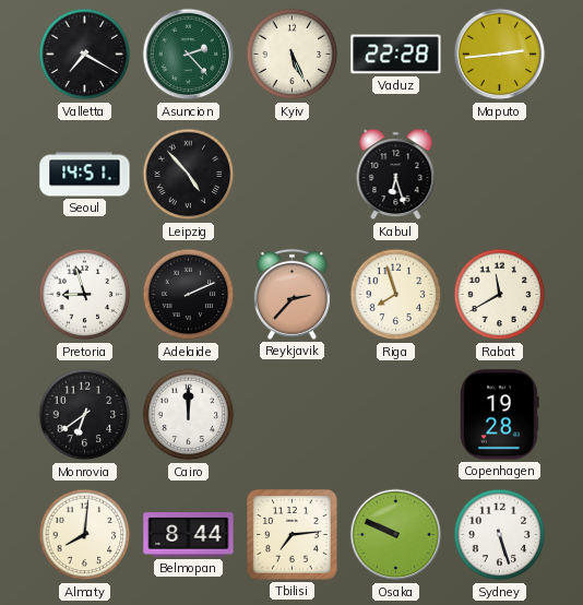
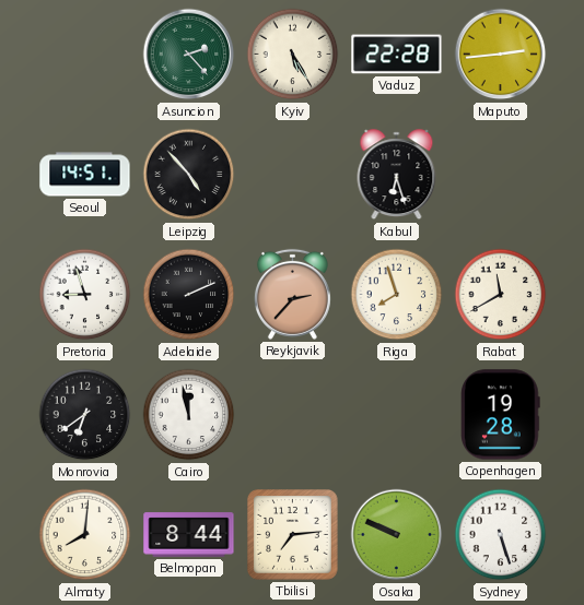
Valletta: 7:20 -> none
Kyiv: 5:26 -> 5:25
Cairo: 12:00 -> 11:58
